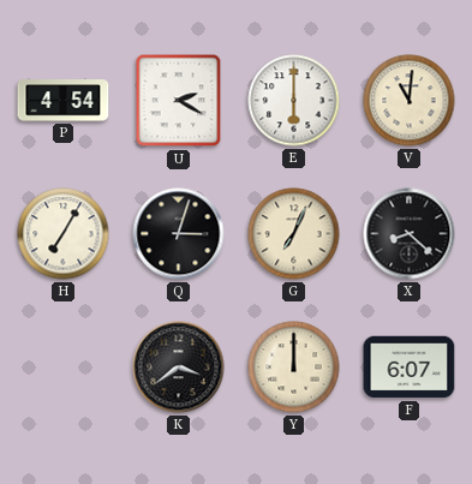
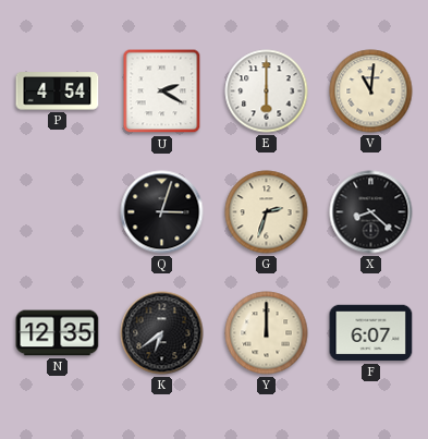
H: 7:05 -> none
G: 7:04 -> 2:33
N: none -> 12:35
K: 3:39 -> 6:39
